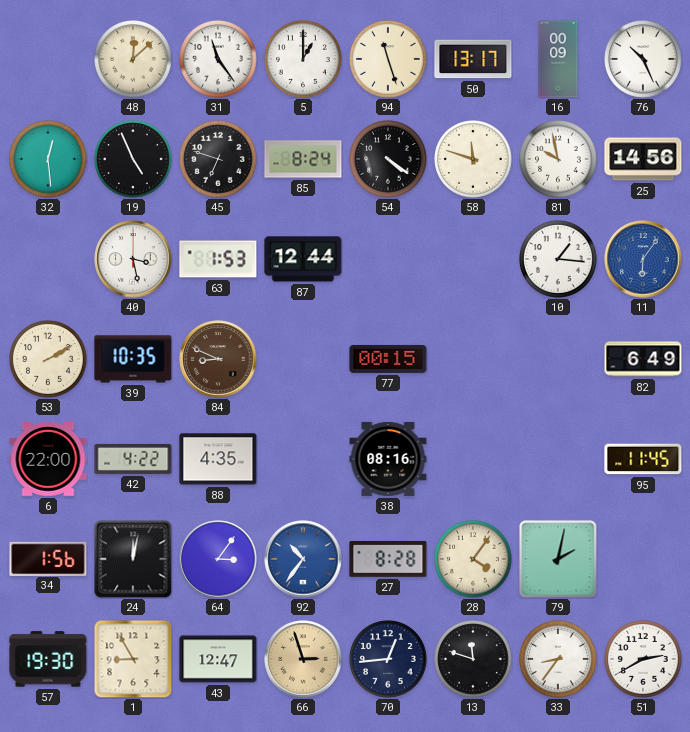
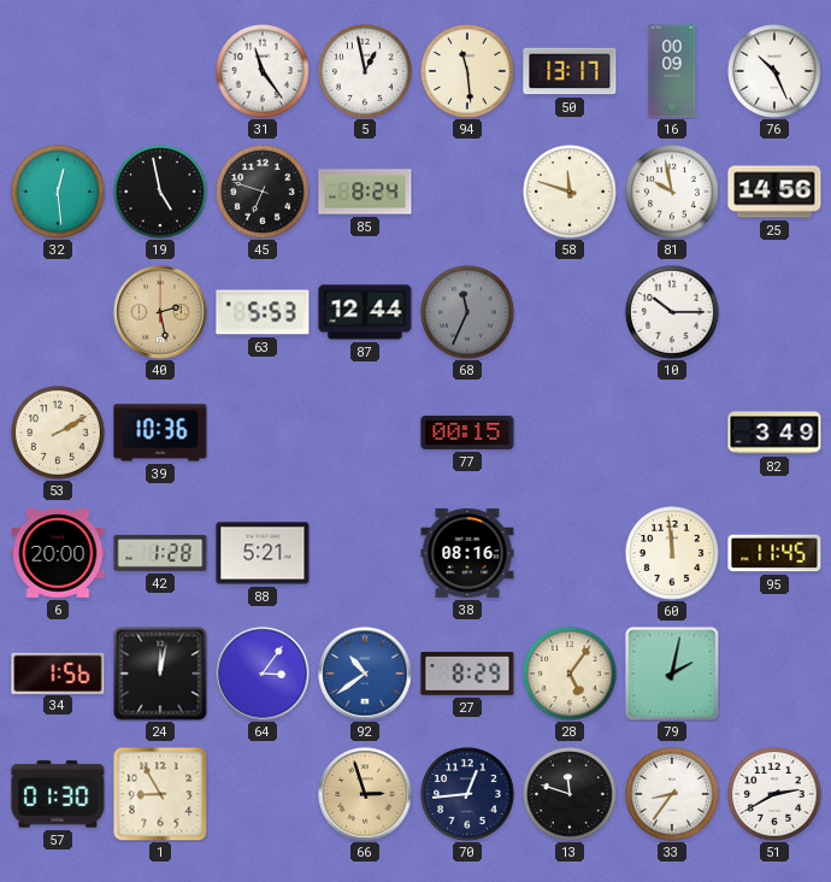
48: 12:08 -> none
5: 1:00 -> 12:58
94: 11:27 -> 11:29
19: 4:56 -> 4:58
54: 4:21 -> none
40: 3:28 -> 2:28
40 dial: white -> champagne
63: 1:53 -> 5:53
68: none -> 11:34
10: 1:16 -> 10:15
11: 6:06 -> none
39: 10:35 -> 10:36
84: 8:49 -> none
82: 6:49 -> 3:49
6: 22:00 -> 20:00
42: 4:22 -> 1:28
88: 4:35 -> 5:21
60: none -> 11:59
92: 10:36 -> 10:39
27: 8:28 -> 8:29
28: 4:06 -> 5:06
57: 19:30 -> 01:30
43: 12:47 -> none
